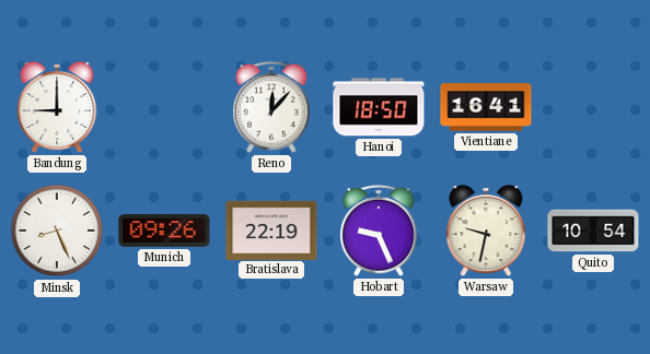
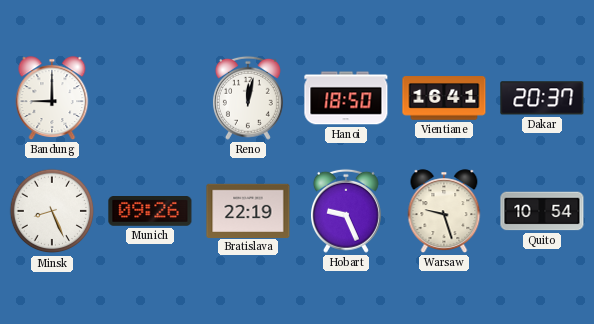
Reno: 12:07 -> 12:02
Dakar: none -> 20:37
Warsaw: 9:32 -> 9:27
